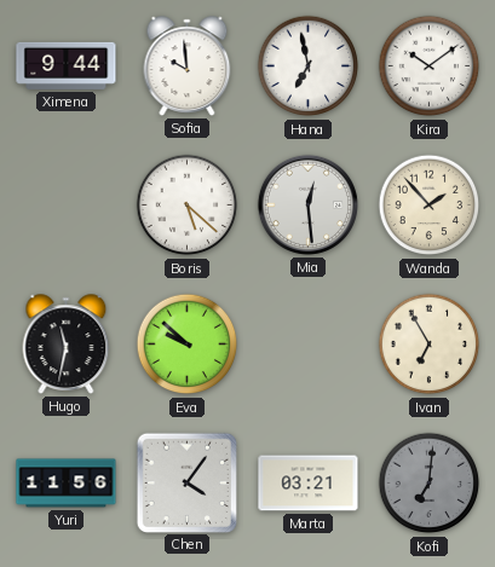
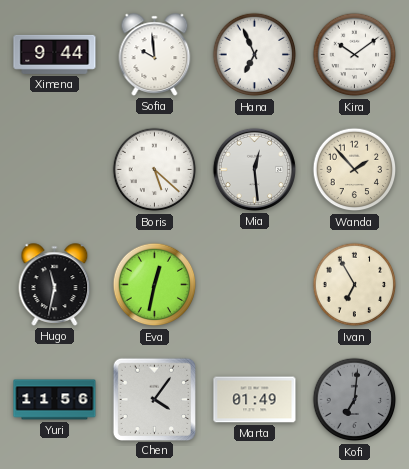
Hana: 6:58 -> 6:56
Eva: 9:52 -> 12:32
Marta: 03:21 -> 01:49
